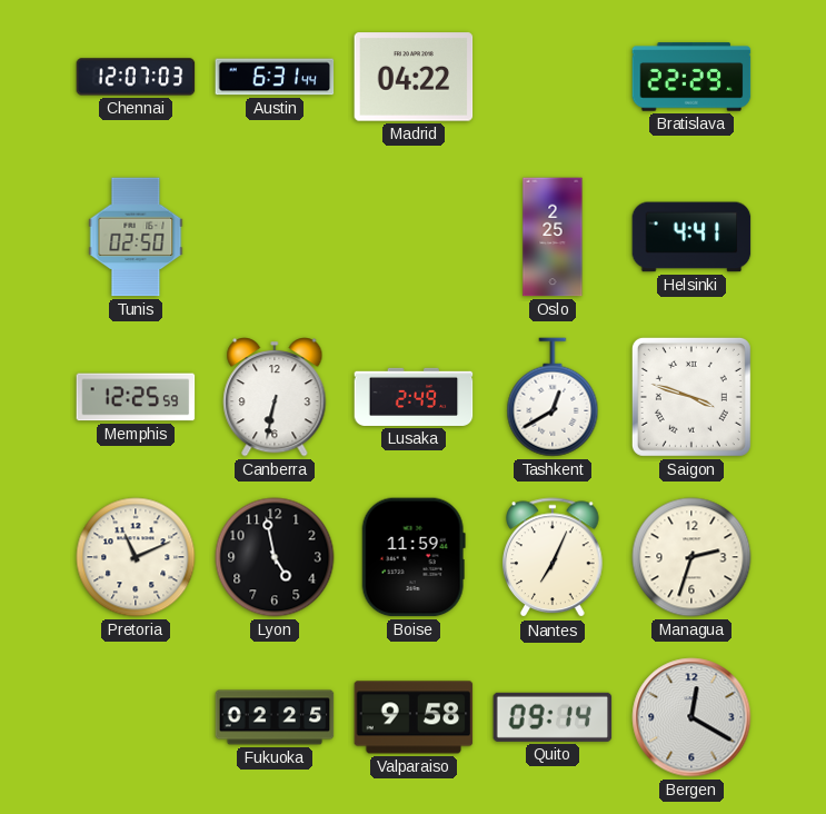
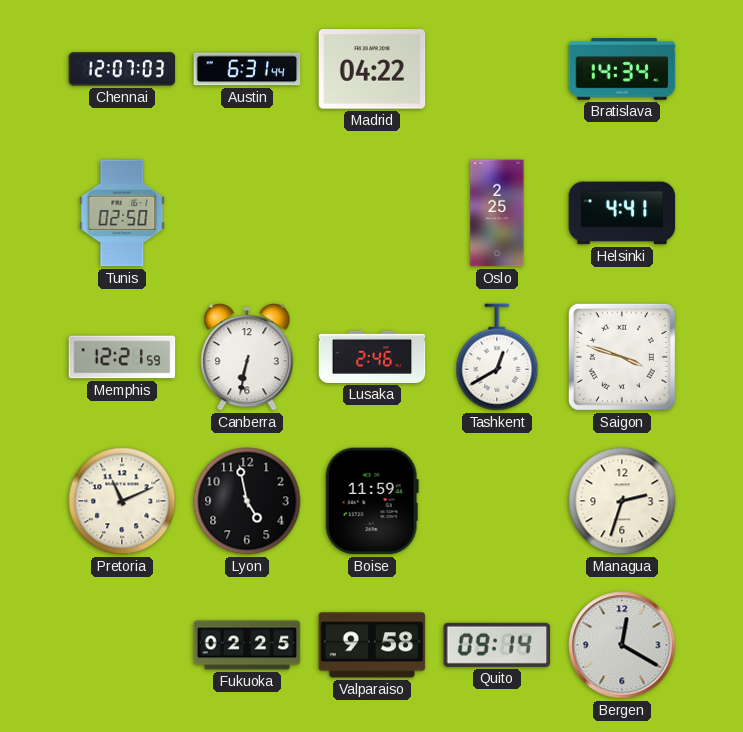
Bratislava: 22:29 -> 14:34
Memphis: 12:25 -> 12:21
Lusaka: 2:49 -> 2:46
Nantes: 7:04 -> none
